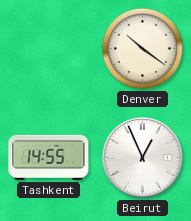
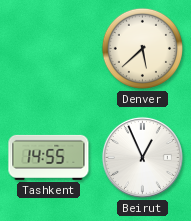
Denver: 10:21 -> 5:38
